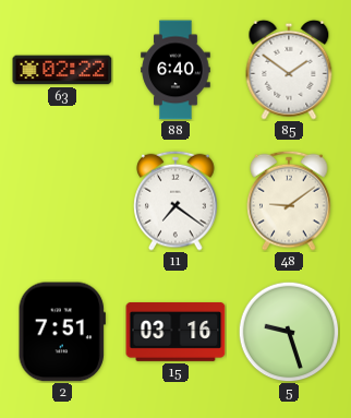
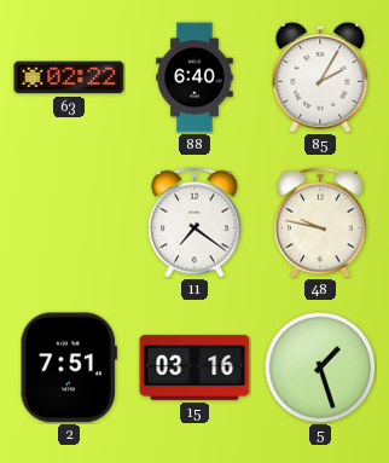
85: 1:51 -> 2:05
48: 9:09 -> 9:47
5: 9:27 -> 1:27
